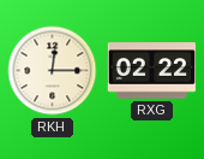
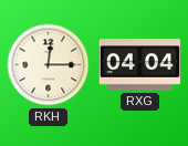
RXG: 02:22 -> 04:04
